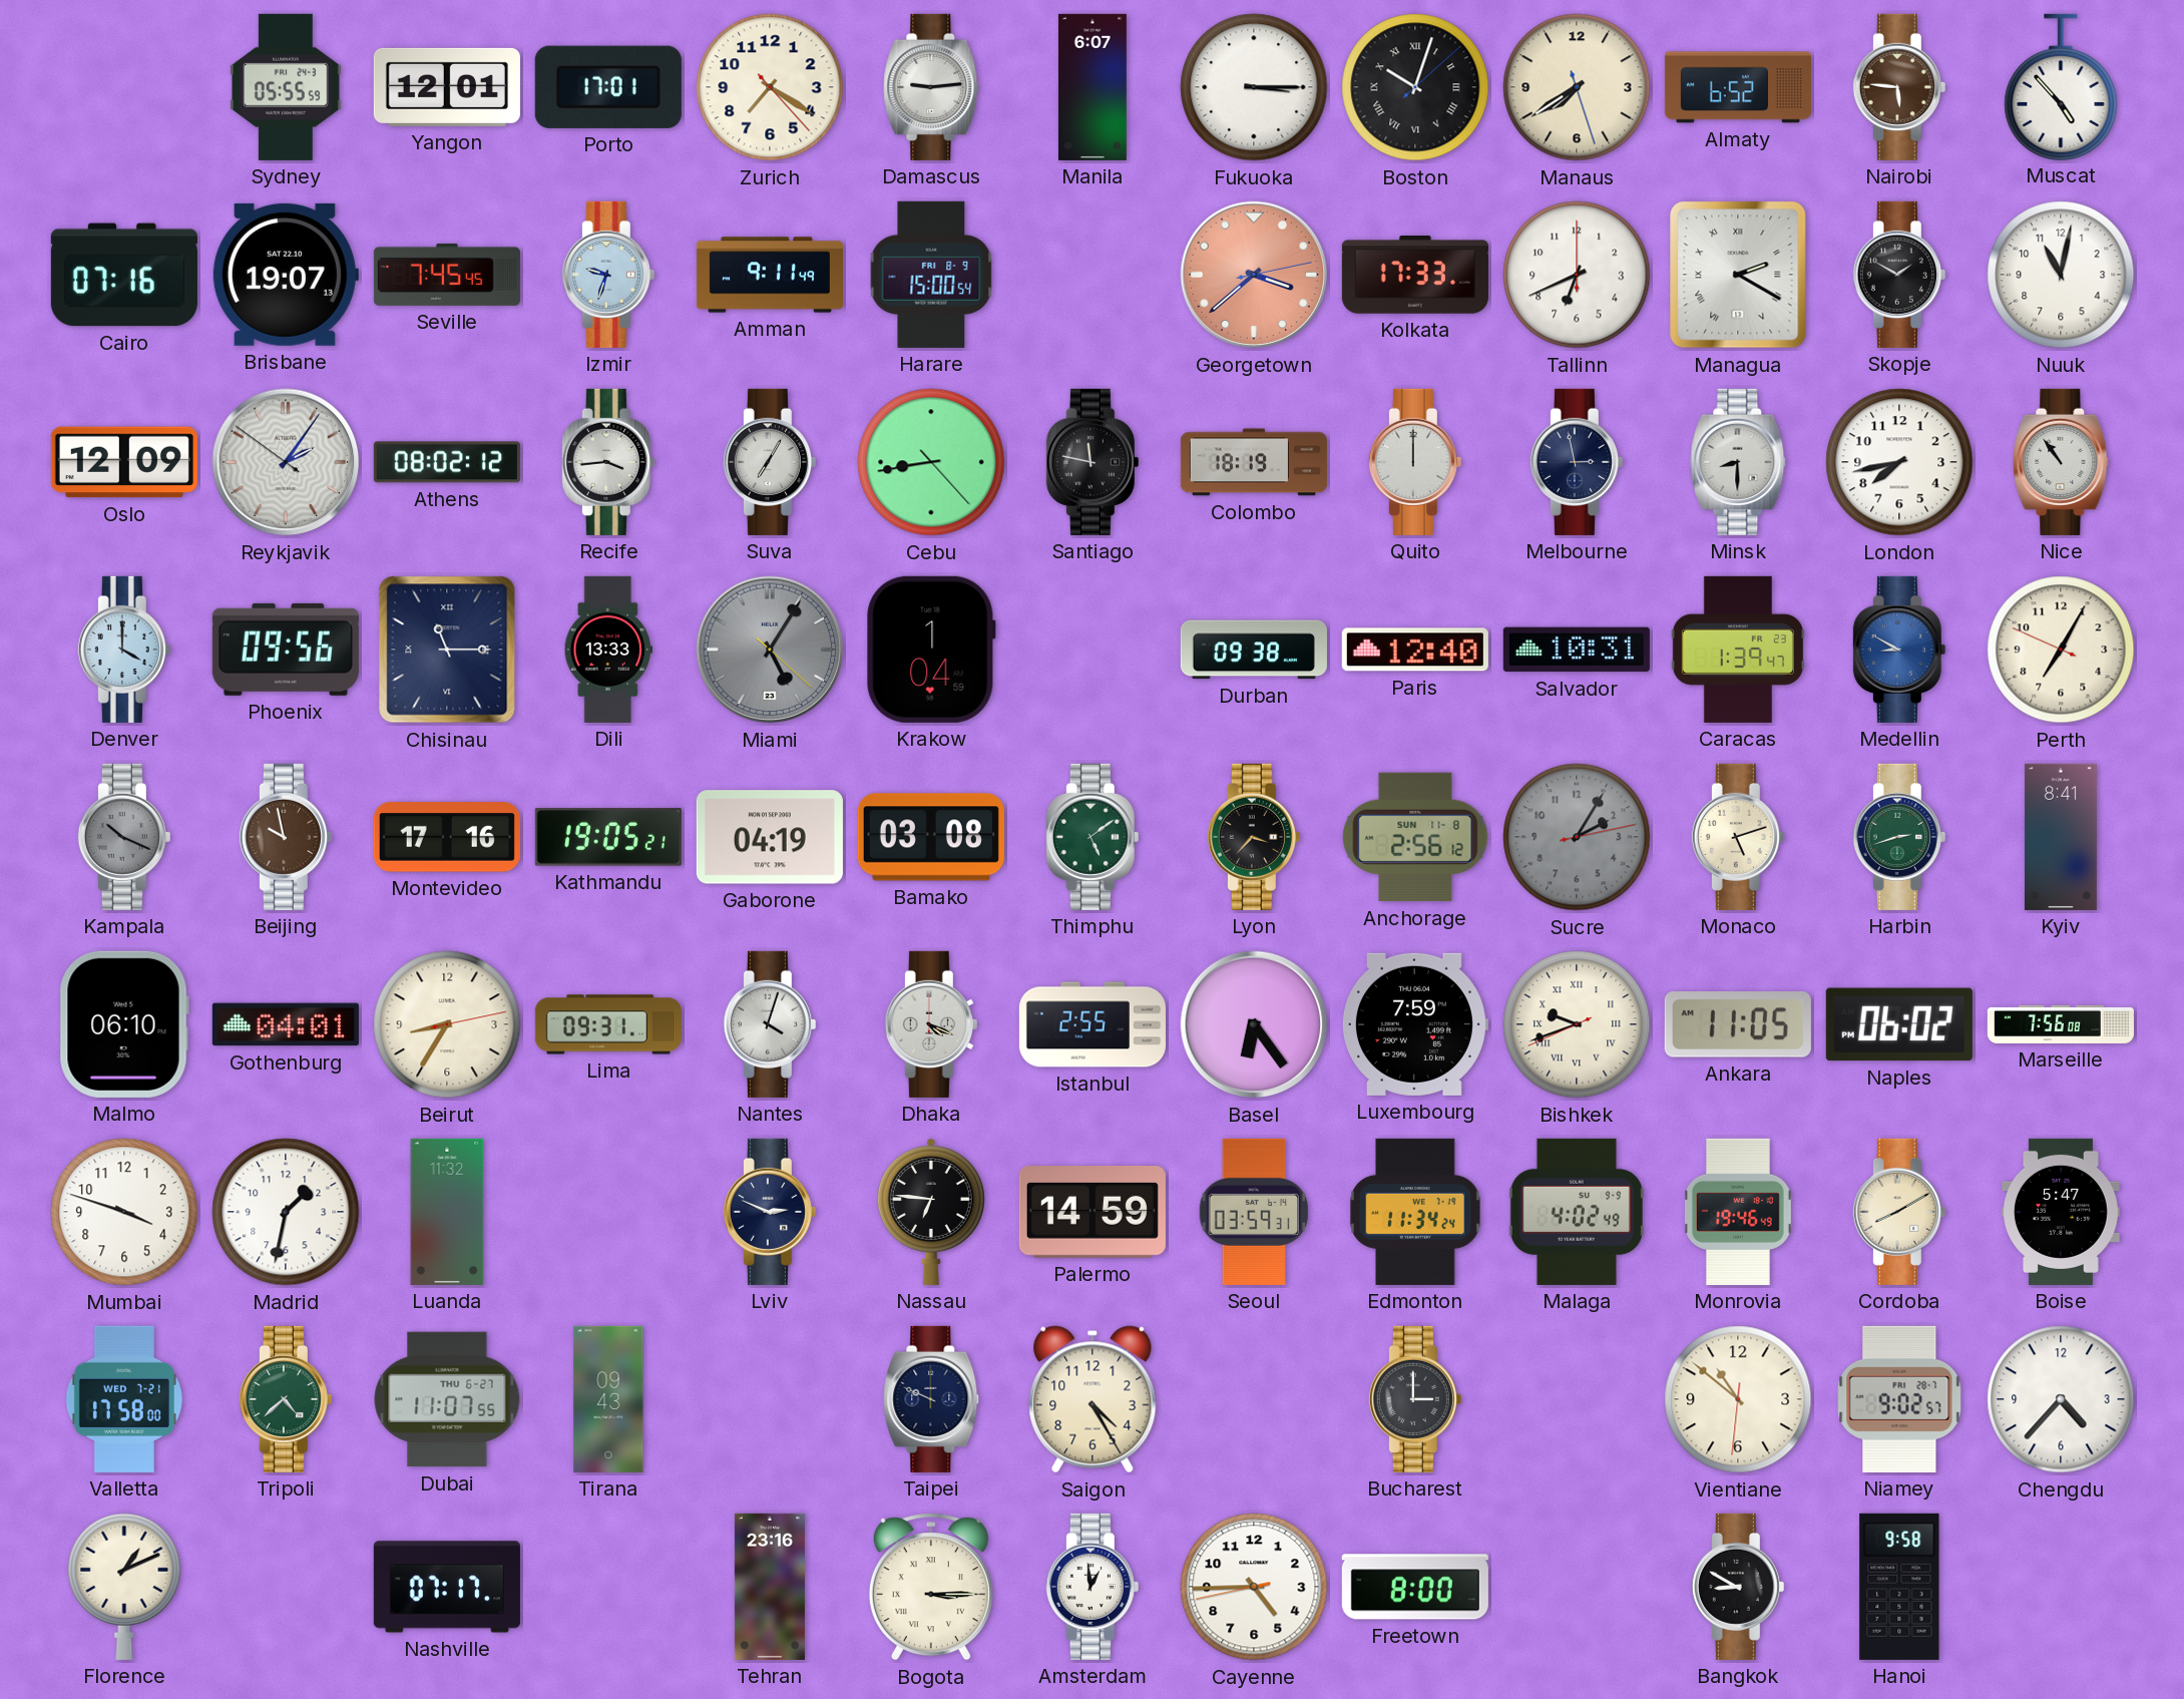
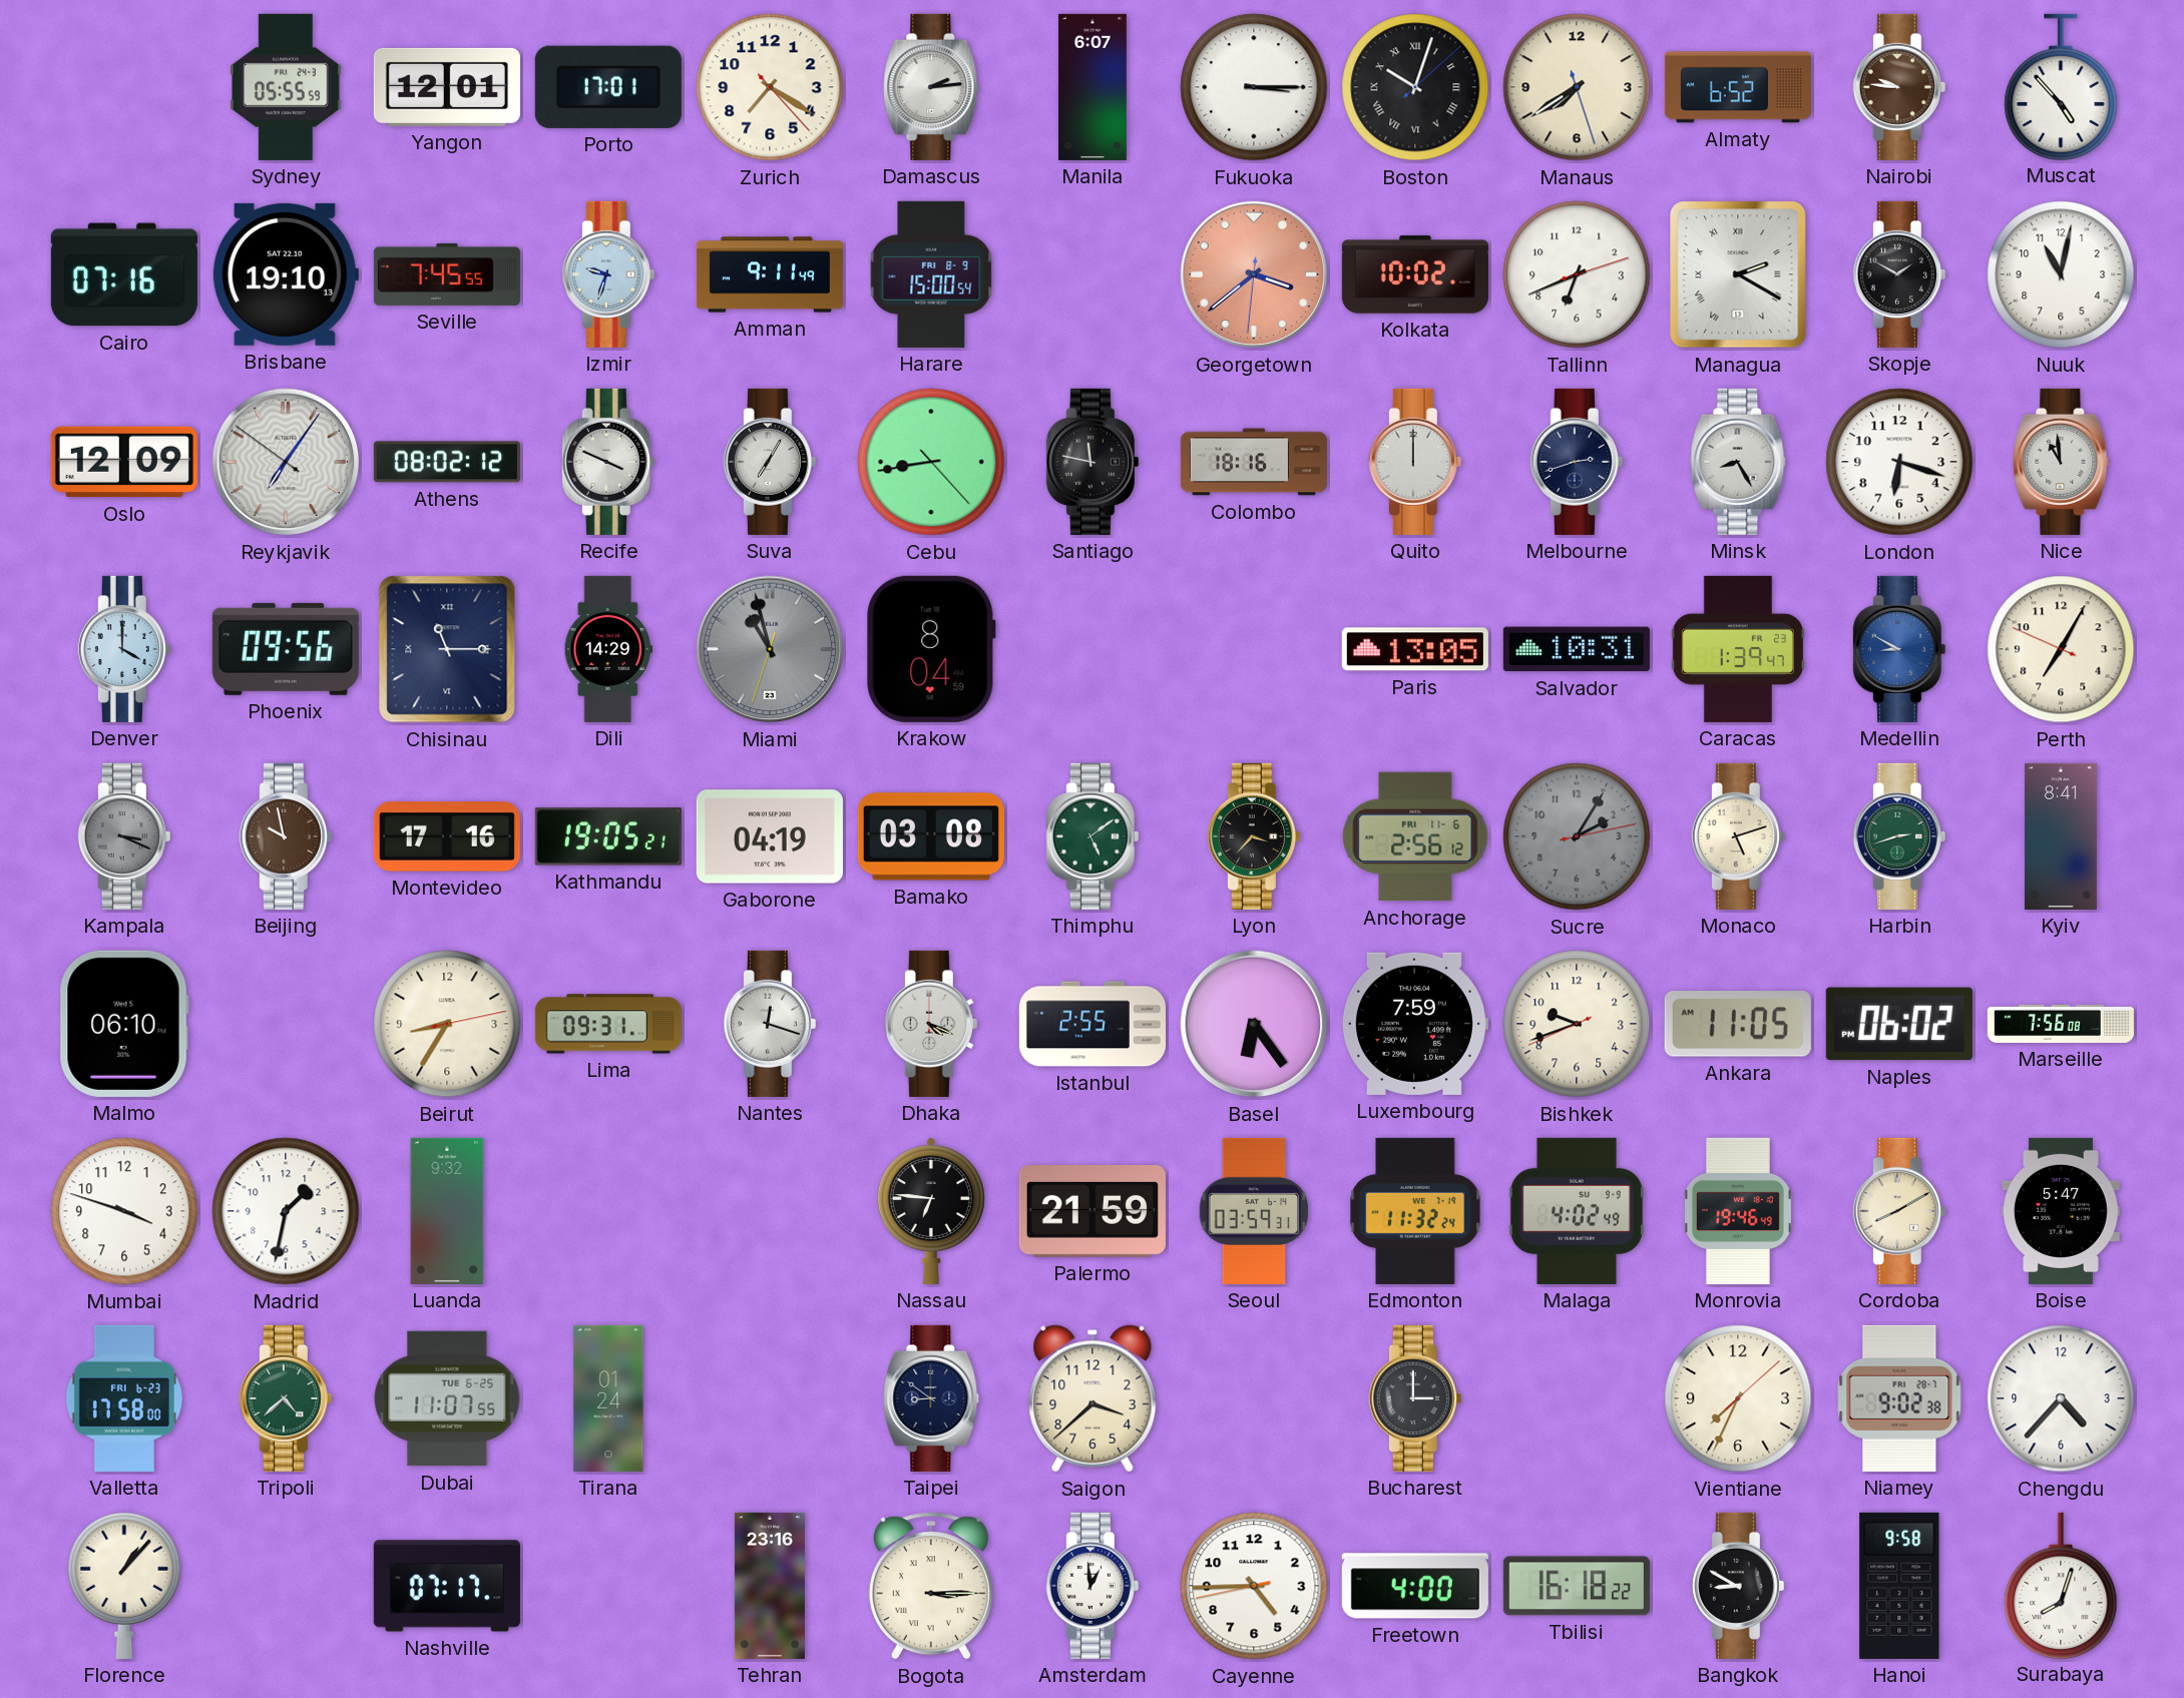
Damascus: 9:14 -> 2:14
Nairobi: 5:46 -> 9:46
Brisbane: 19:07 -> 19:10
Seville: 7:45:45 -> 7:45:55
Georgetown: 3:38:13 -> 3:38:31
Kolkata: 17:33 -> 10:02
Tallinn: 6:41:00 -> 6:41:12
Reykjavik: 2:05 -> 7:05
Recife: 3:44 -> 3:49
Colombo: 18:19 -> 18:16
Melbourne: 2:58 -> 2:42
Minsk: 8:30 -> 8:25
London: 7:43 -> 6:18
Nice: 10:54 -> 10:59
Dili: 13:33 -> 14:29
Miami: 5:05 -> 10:57
Krakow: 1:04 -> 8:04
Durban: 09:38 -> none
Paris: 12:40 -> 13:05
Kampala: 10:19 -> 3:19
Anchorage date: SUN 11-8 -> FRI 11-6
Gothenburg: 04:01 -> none
Nantes: 4:03 -> 12:18
Bishkek numerals: Roman -> Arabic
Luanda: 11:32 -> 9:32
Lviv: 2:49 -> none
Palermo: 14:59 -> 21:59
Edmonton: 11:34 -> 11:32
Valletta date: WED 7-21 -> FRI 6-23
Dubai date: THU 6-27 -> TUE 6-25
Tirana: 09:43 -> 01:24
Taipei: 9:49 -> 8:51
Saigon: 4:25 -> 3:38
Vientiane: 10:51 -> 7:34
Niamey: 9:02:57 -> 9:02:38
Florence: 1:11 -> 1:07
Freetown: 8:00 -> 4:00
Tbilisi: none -> 16:18
Surabaya: none -> 8:03
